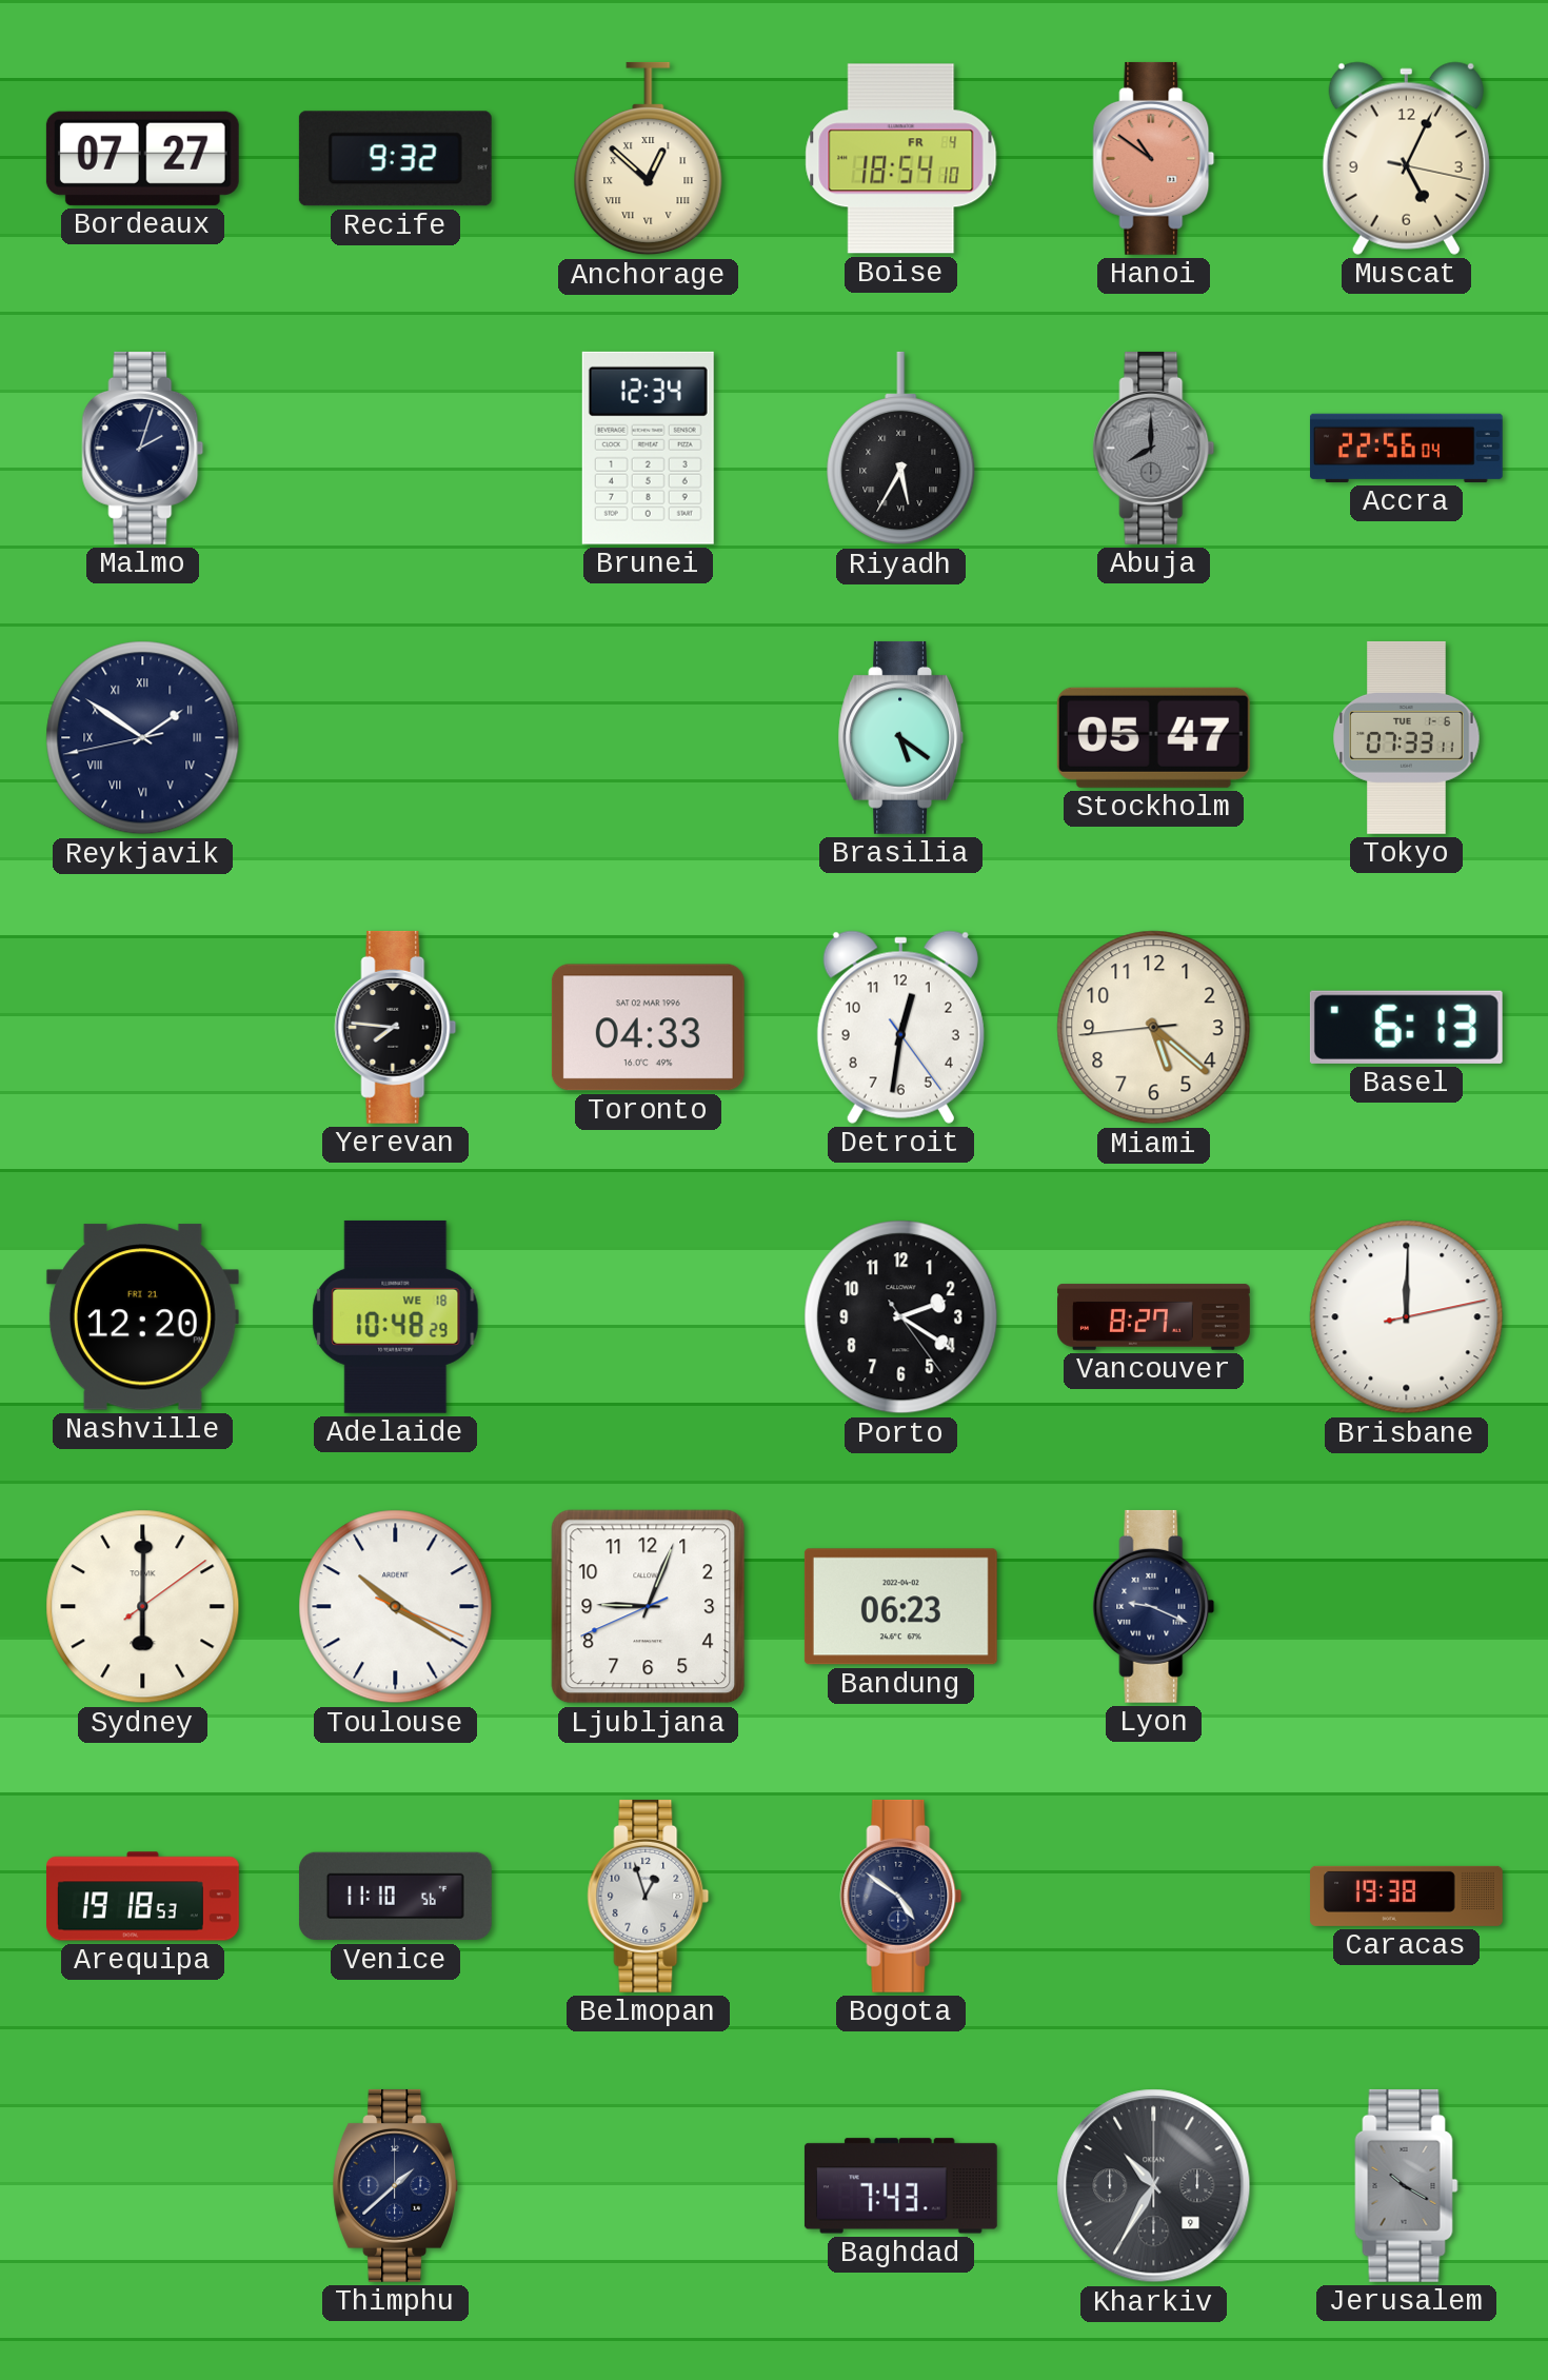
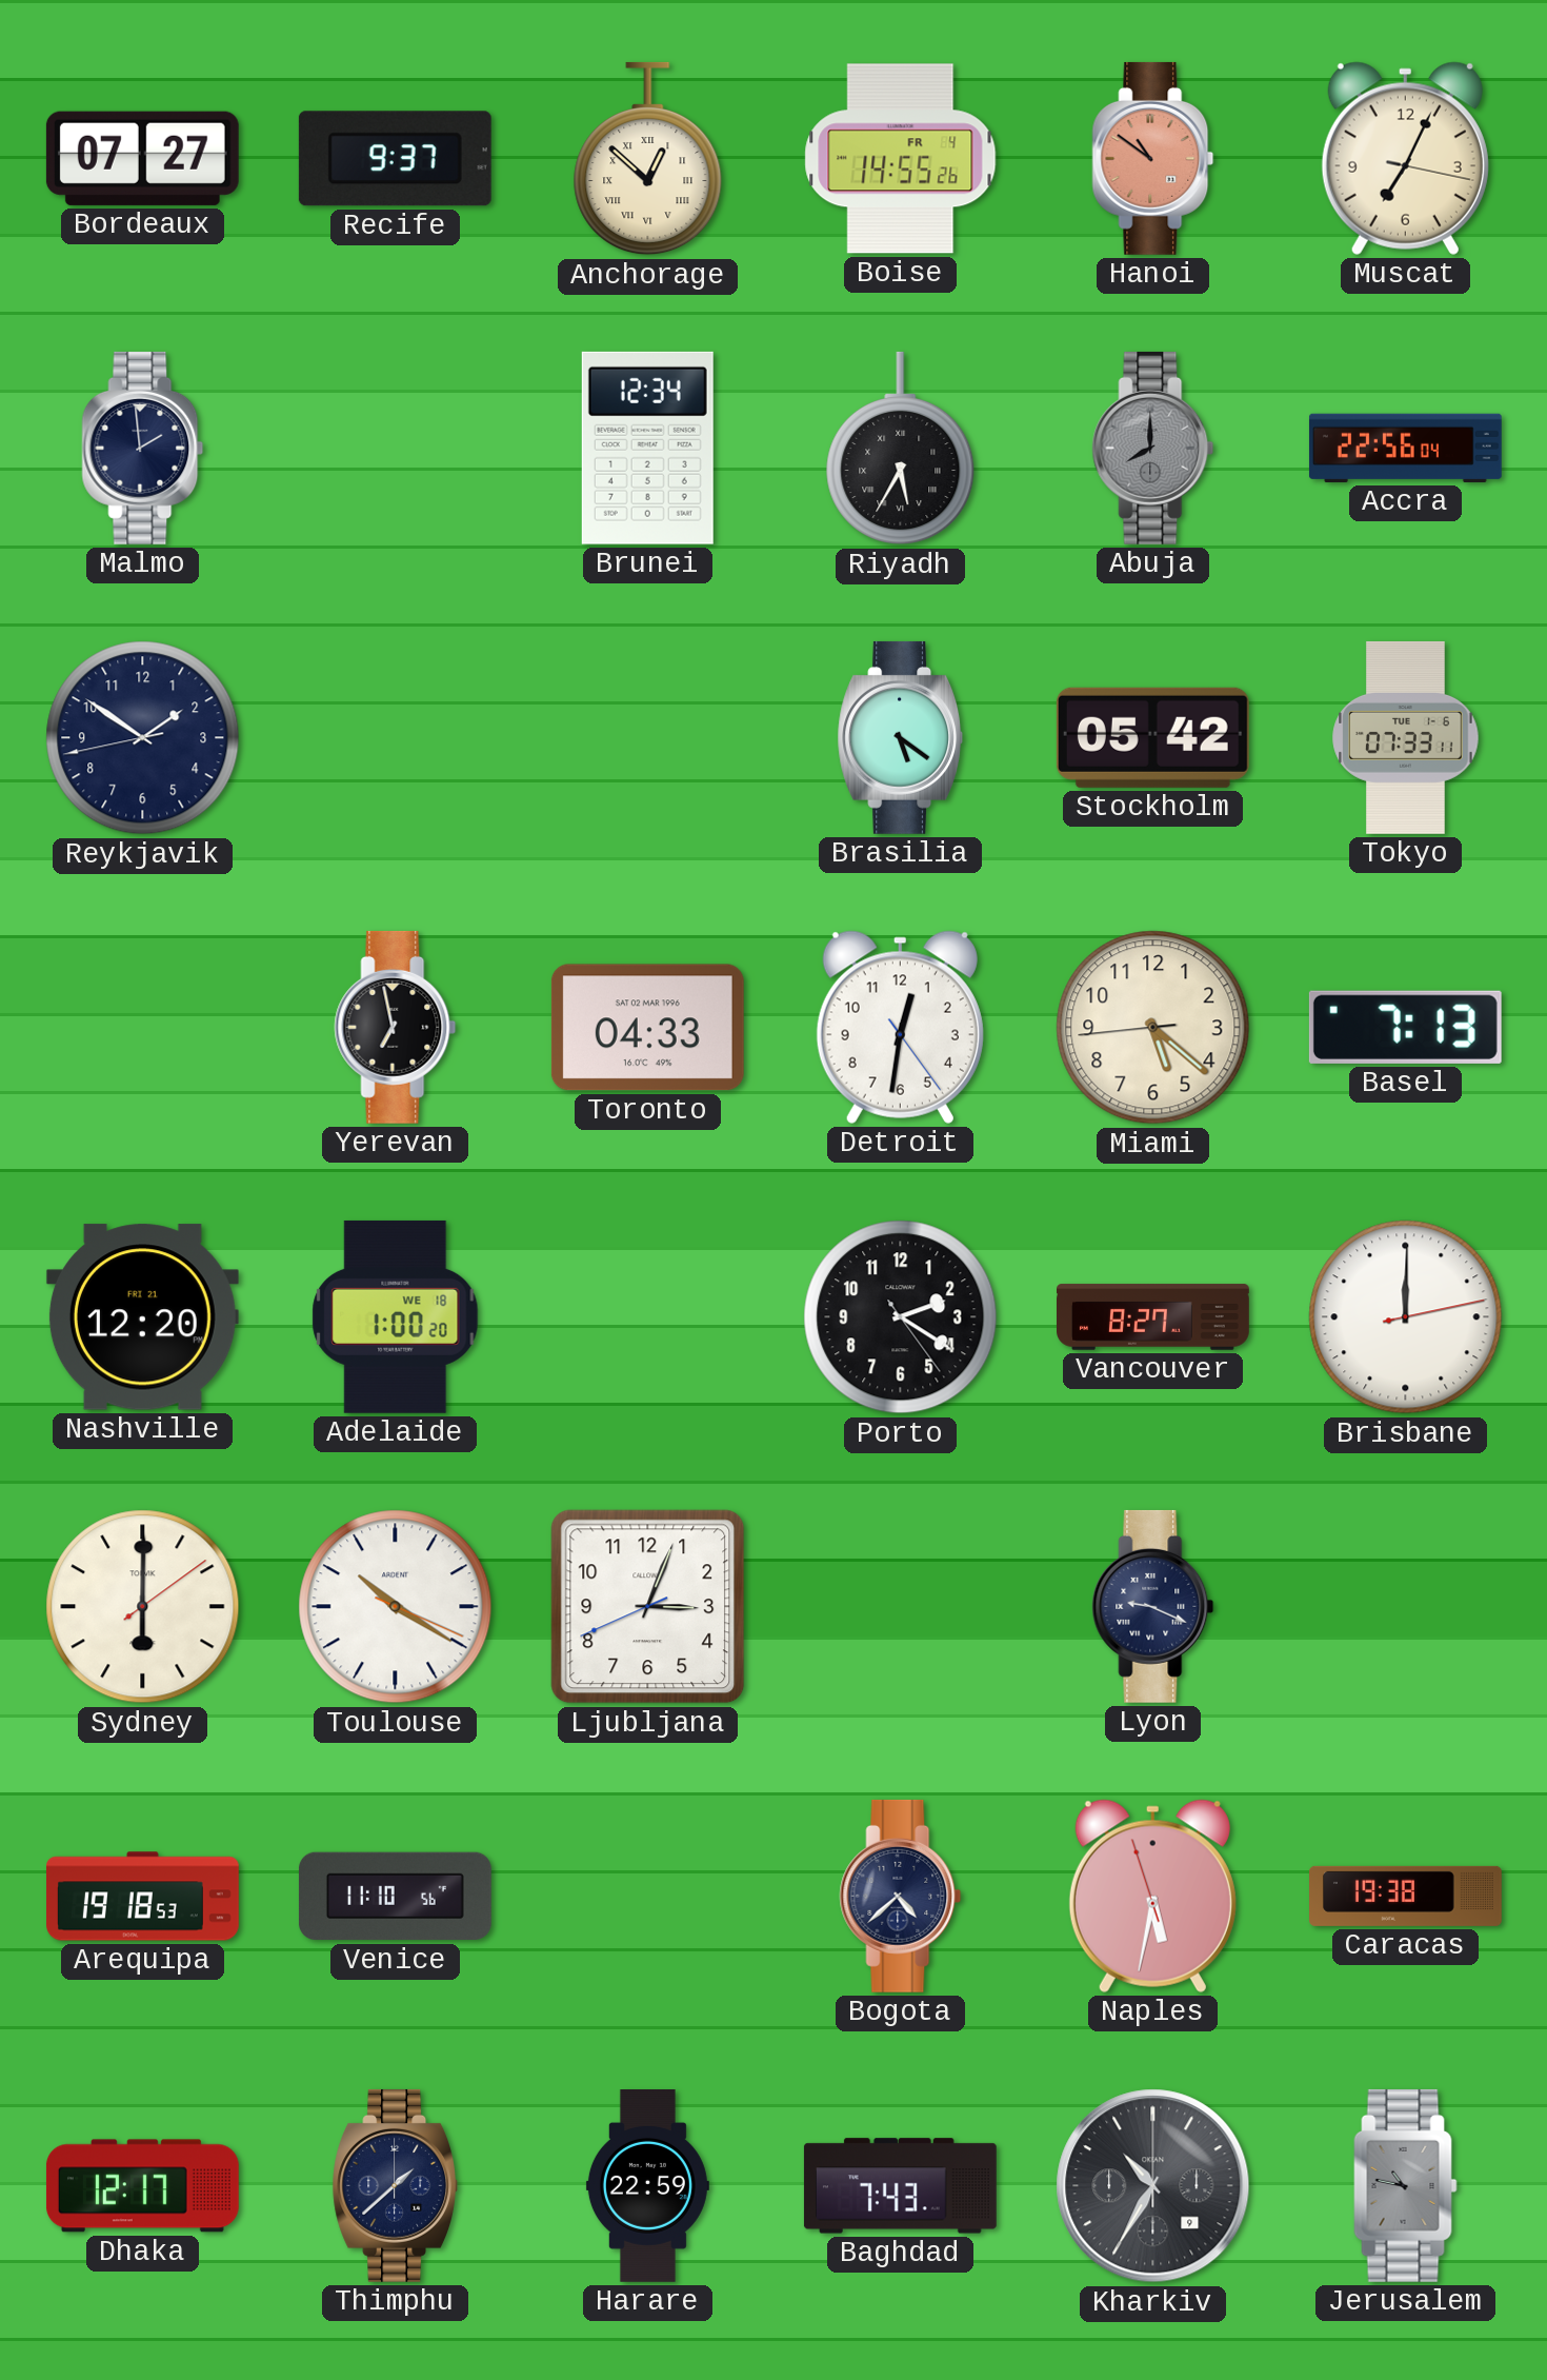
Recife: 9:32 -> 9:37
Boise: 18:54 -> 14:55
Muscat: 5:04 -> 7:04
Malmo: 2:03 -> 1:59
Reykjavik numerals: Roman -> Arabic
Stockholm: 05:47 -> 05:42
Yerevan: 7:46 -> 6:58
Basel: 6:13 -> 7:13
Adelaide: 10:48 -> 1:00
Ljubljana: 9:03 -> 3:03
Bandung: 06:23 -> none
Belmopan: 12:57 -> none
Bogota: 4:51 -> 4:38
Naples: none -> 5:31
Dhaka: none -> 12:17
Harare: none -> 22:59
Jerusalem: 10:20 -> 10:47
